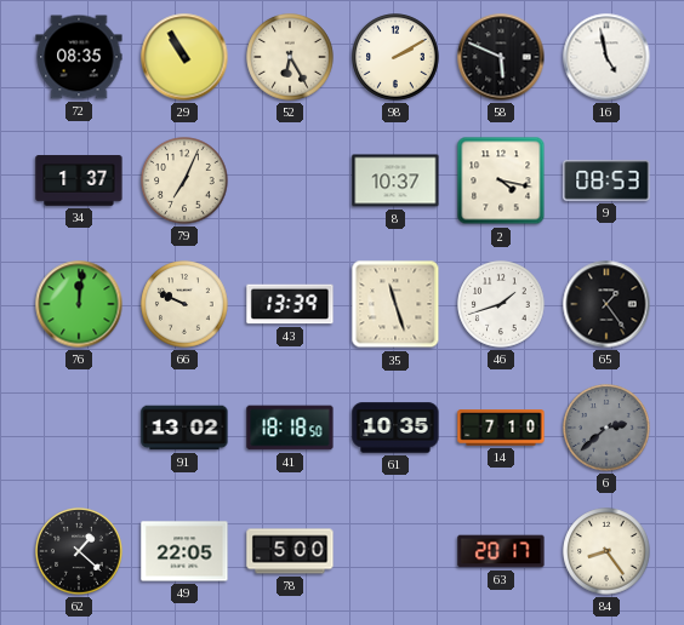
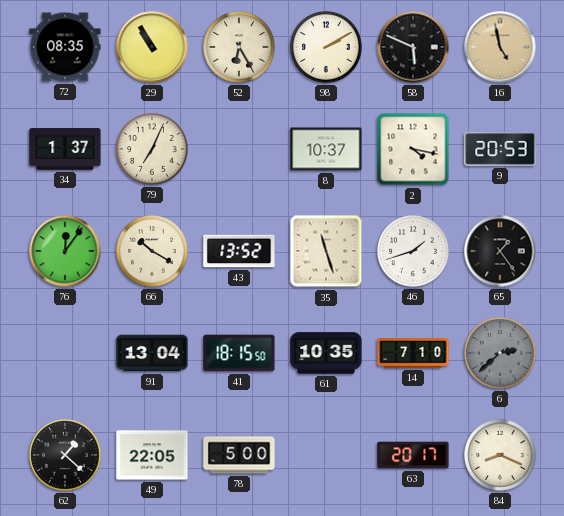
16 dial: white -> champagne
9: 08:53 -> 20:53
76: 12:01 -> 12:06
66: 9:49 -> 10:20
43: 13:39 -> 13:52
91: 13:02 -> 13:04
41: 18:18 -> 18:15
84: 8:24 -> 8:19
